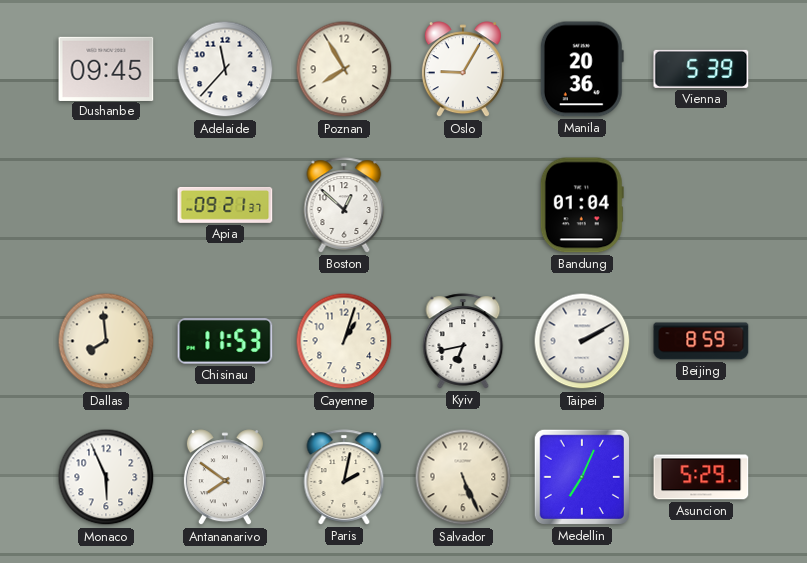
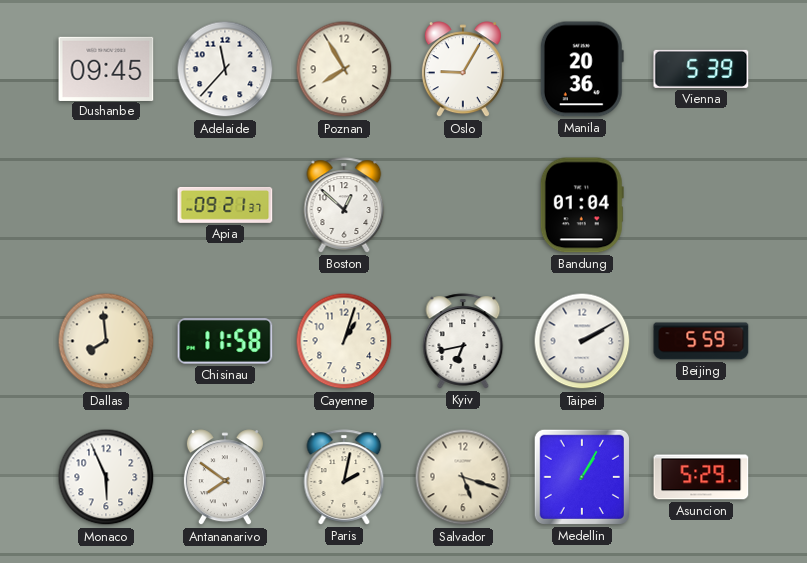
Chisinau: 11:53 -> 11:58
Beijing: 8:59 -> 5:59
Salvador: 5:26 -> 5:18
Medellin: 7:04 -> 1:05
